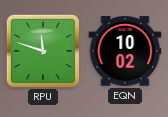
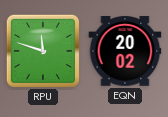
EQN: 10:02 -> 20:02
